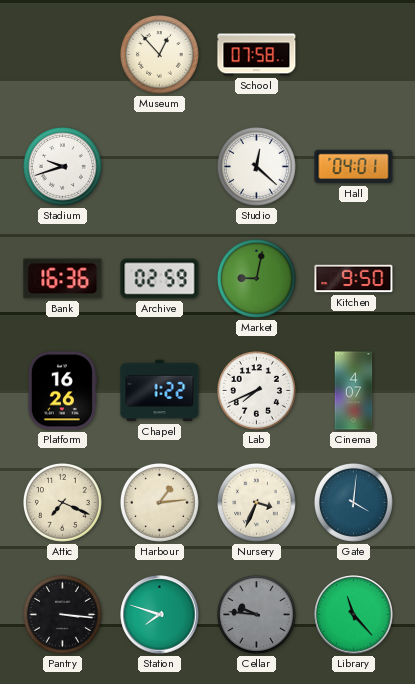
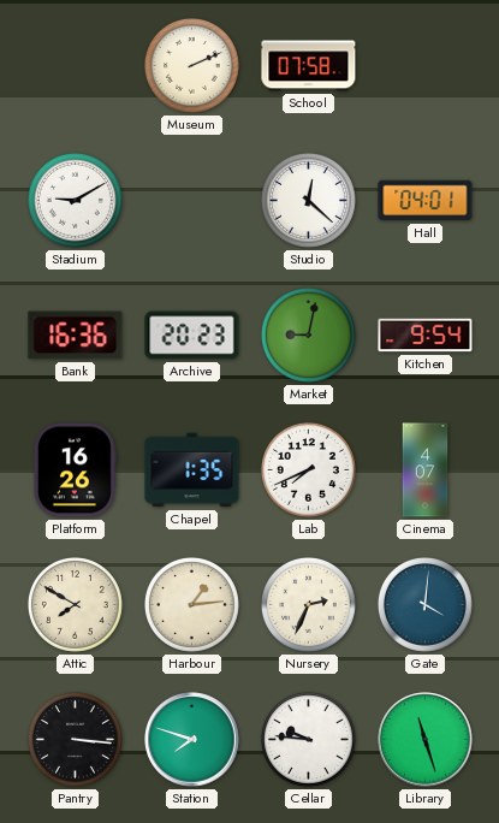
Museum: 12:53 -> 2:11
Stadium: 9:42 -> 9:10
Archive: 02:59 -> 20:23
Kitchen: 9:50 -> 9:54
Chapel: 1:22 -> 1:35
Attic: 7:19 -> 7:50
Nursery: 3:34 -> 2:34
Cellar dial: grey -> white
Library: 11:23 -> 11:27
